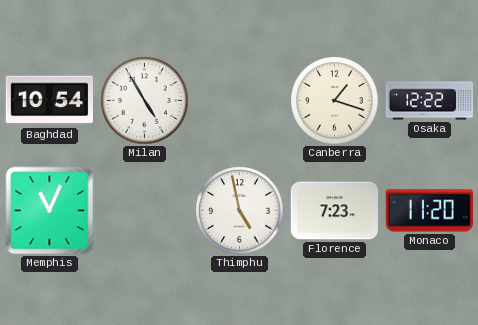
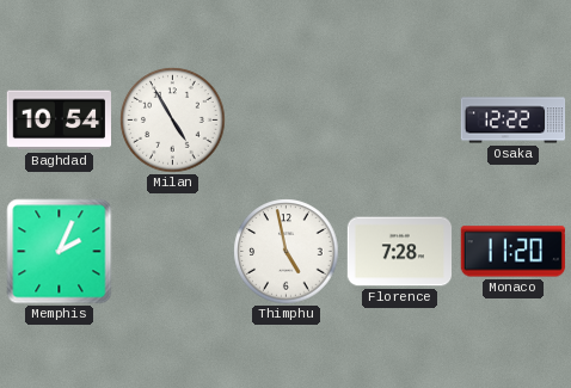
Canberra: 1:18 -> none
Memphis: 11:04 -> 2:04
Florence: 7:23 -> 7:28
